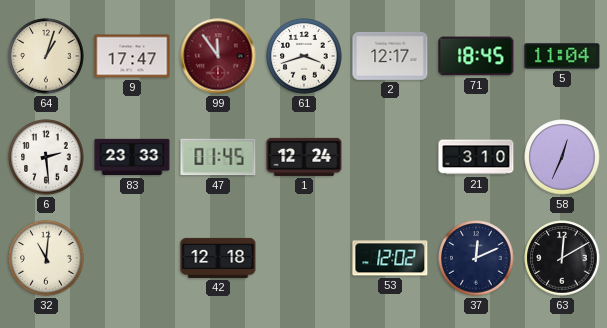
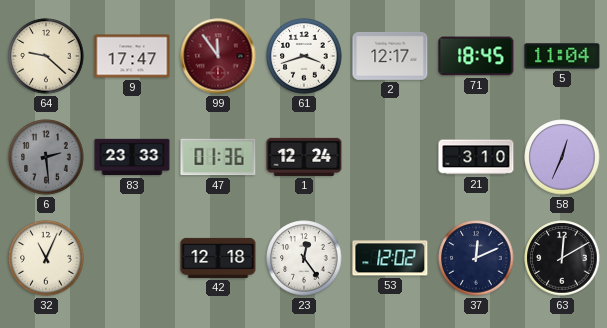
64: 1:03 -> 9:22
6 dial: white -> grey
47: 01:45 -> 01:36
32: 11:01 -> 11:04
23: none -> 12:24
